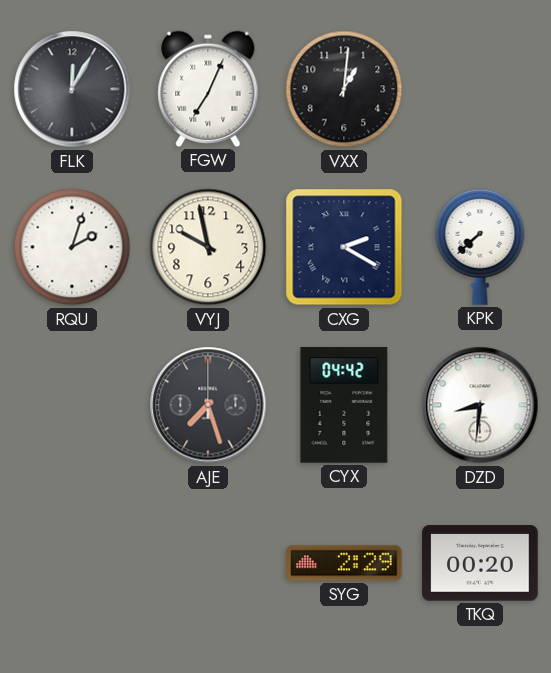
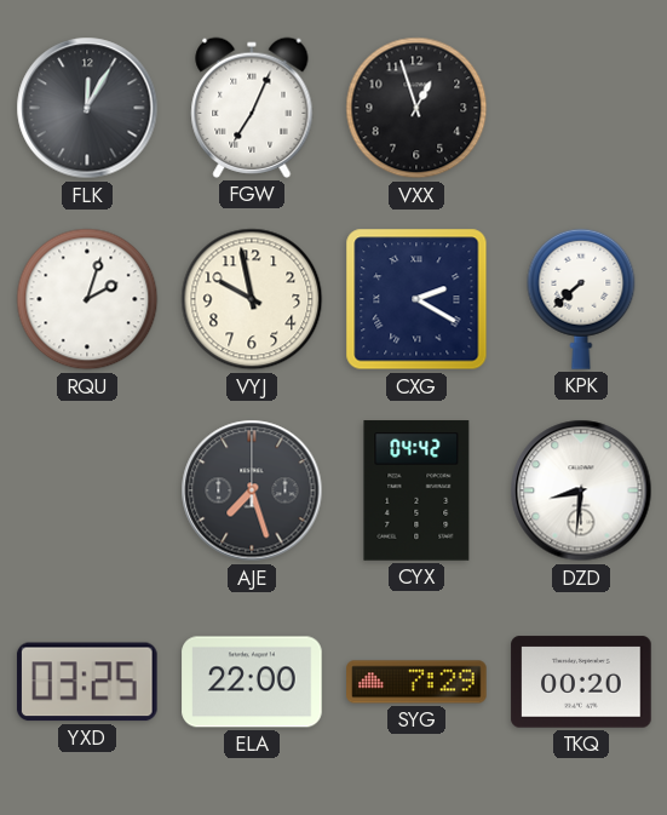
VXX: 1:01 -> 12:57
YXD: none -> 03:25
ELA: none -> 22:00
SYG: 2:29 -> 7:29
